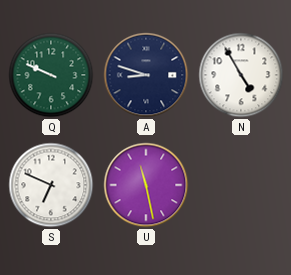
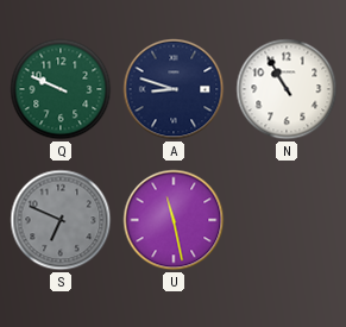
N: 4:55 -> 10:55
S dial: white -> grey
